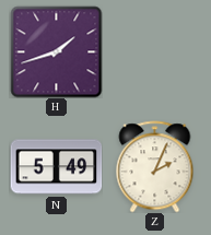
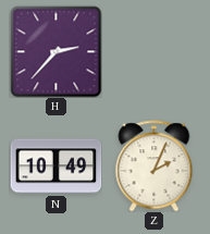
H: 1:42 -> 2:37
N: 5:49 -> 10:49
